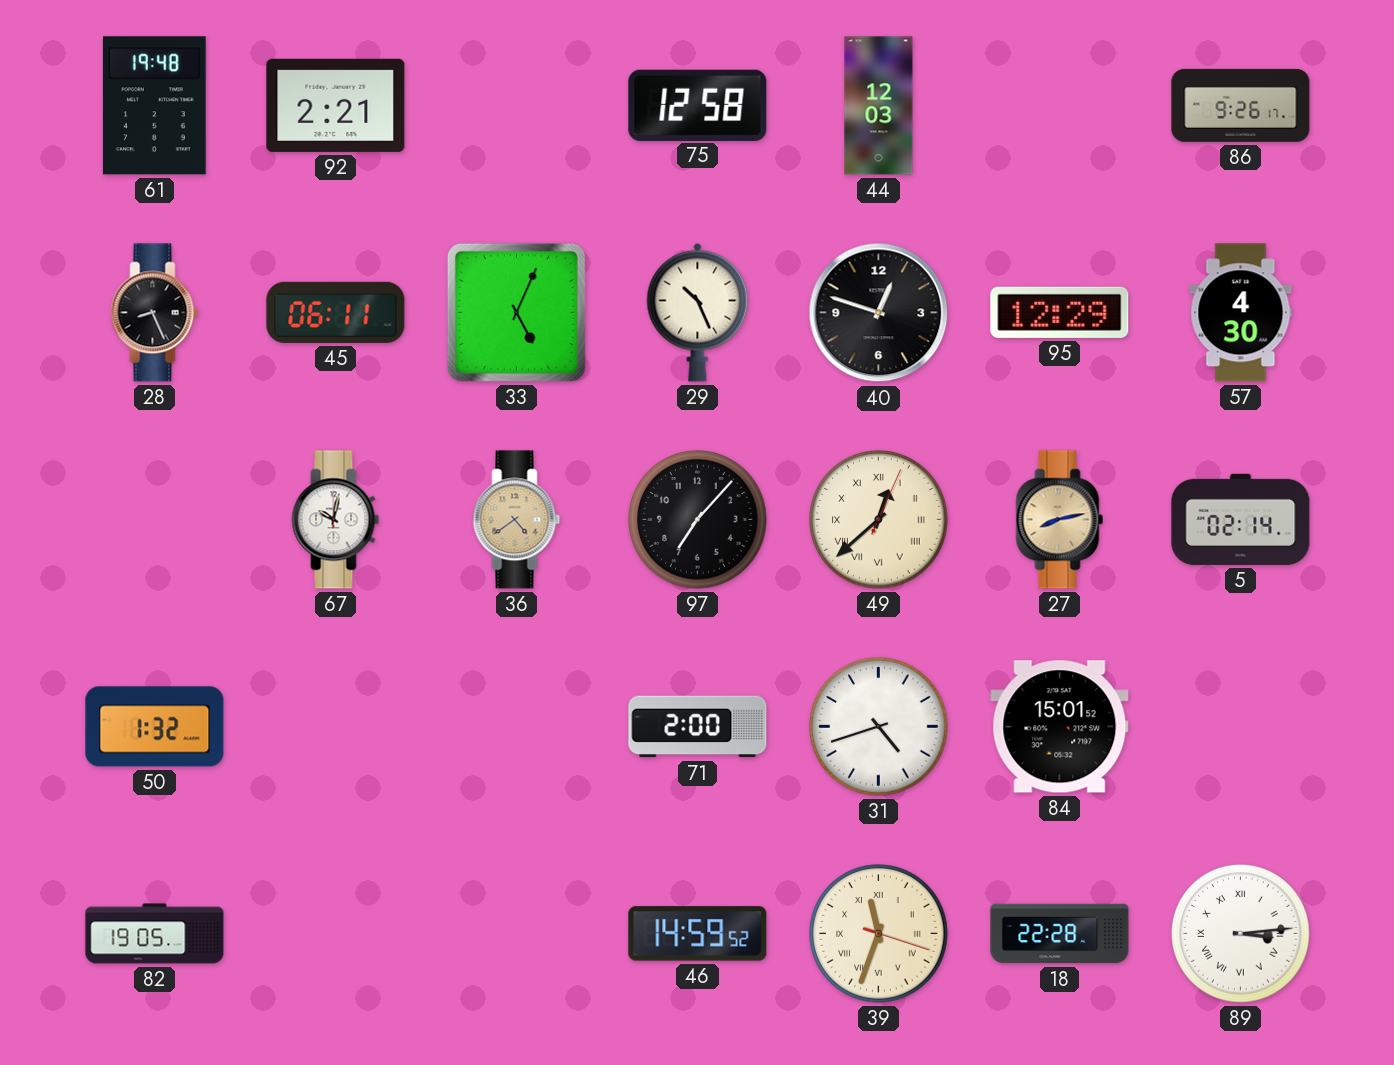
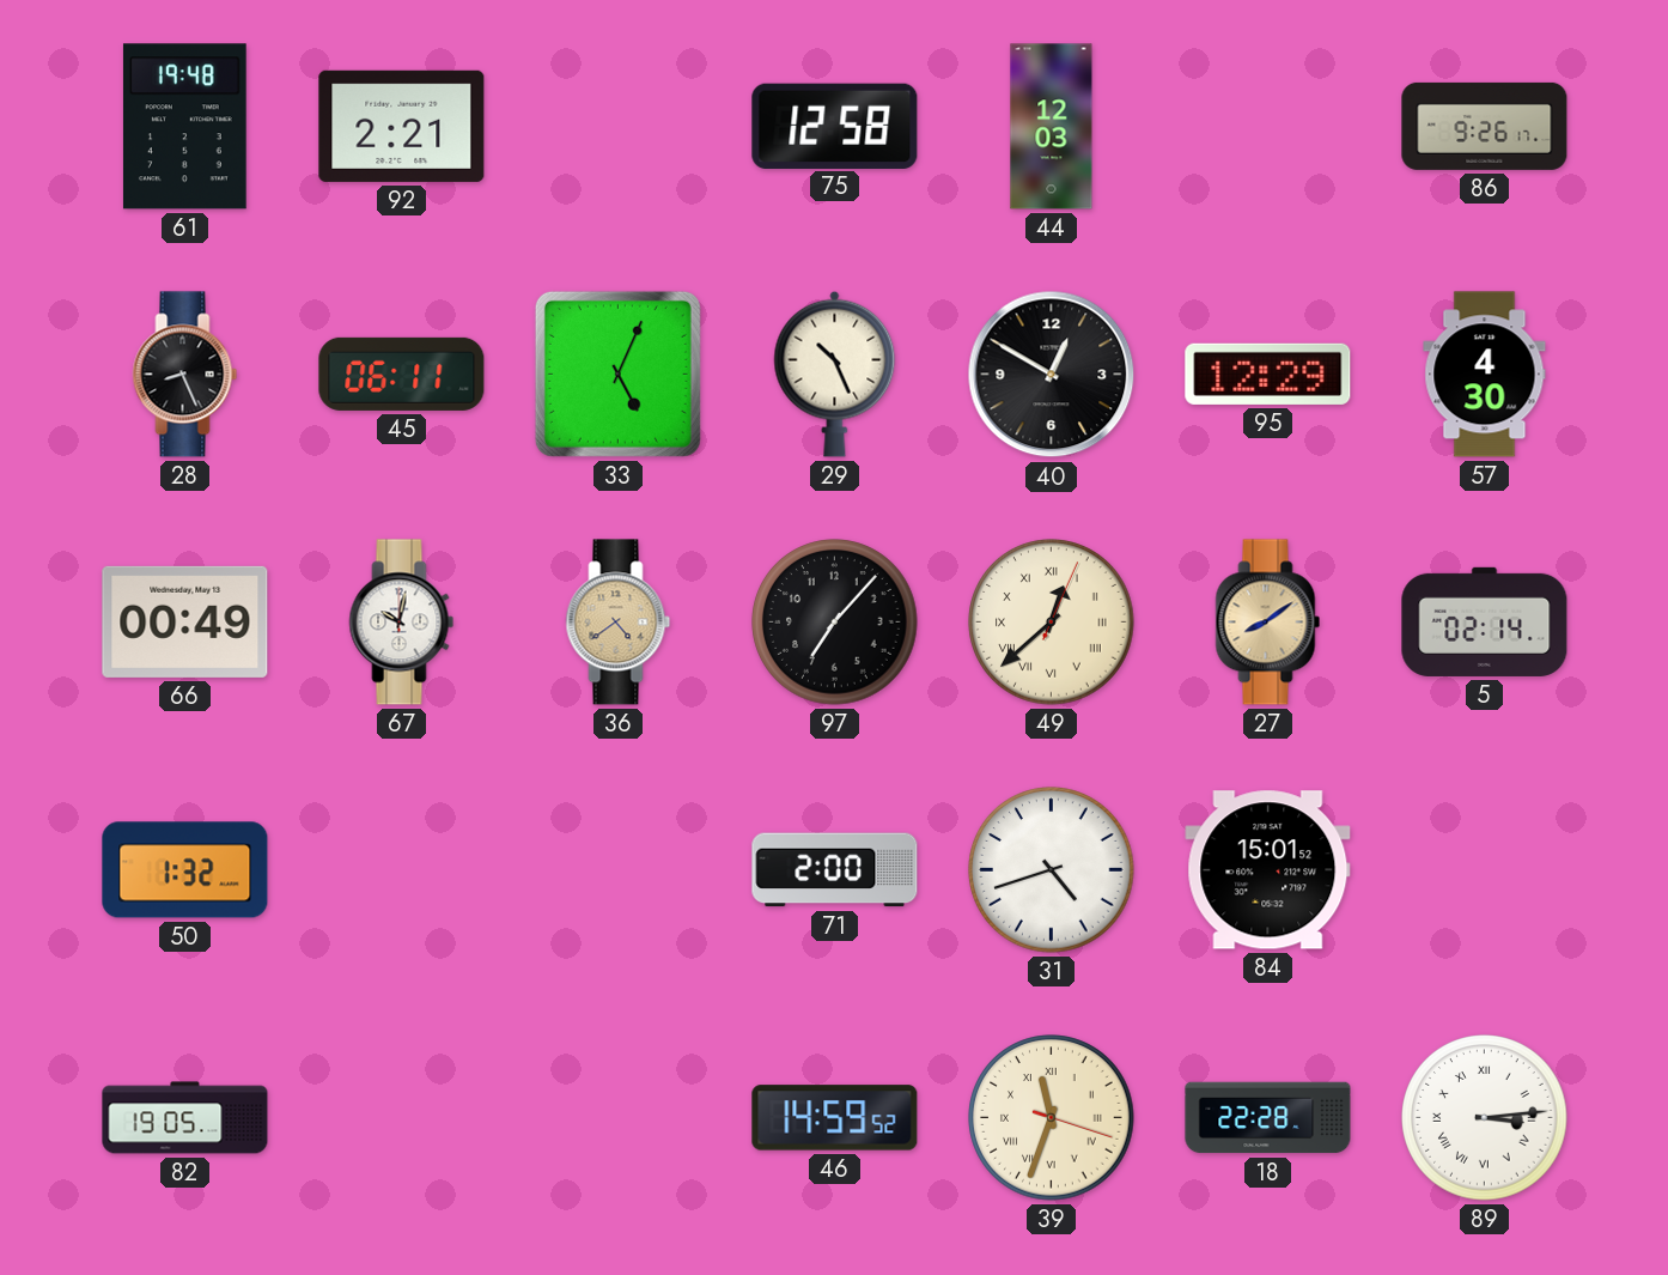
40: 12:48 -> 12:50
66: none -> 00:49
27: 8:13 -> 8:09
